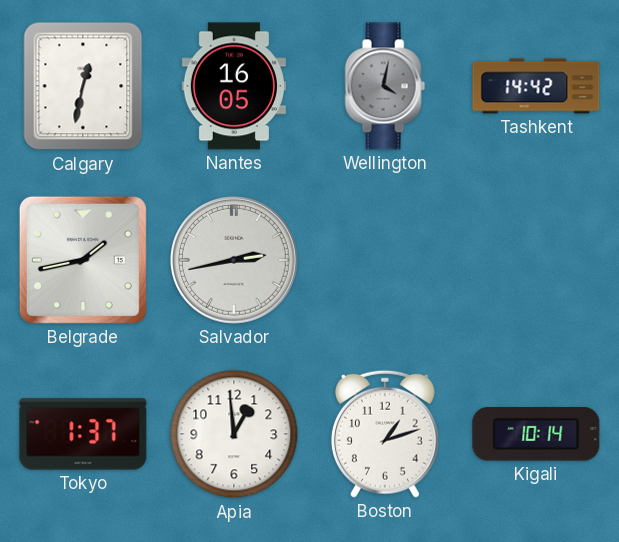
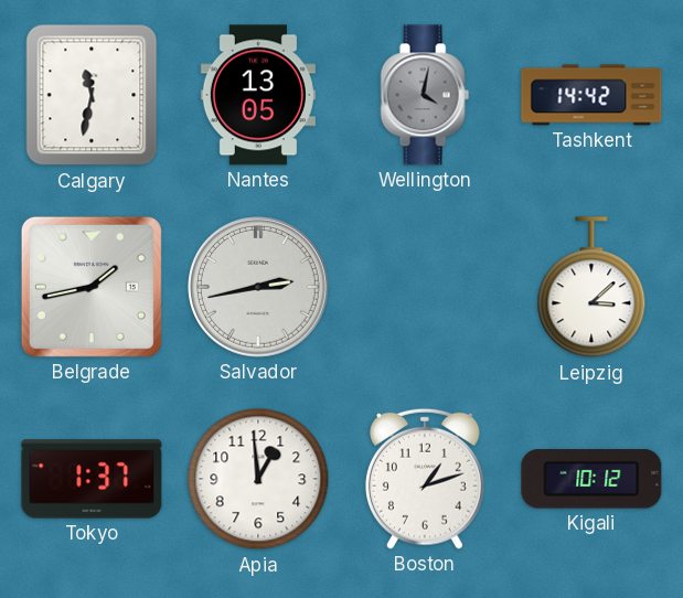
Calgary: 12:32 -> 11:32
Nantes: 16:05 -> 13:05
Leipzig: none -> 3:08
Kigali: 10:14 -> 10:12
